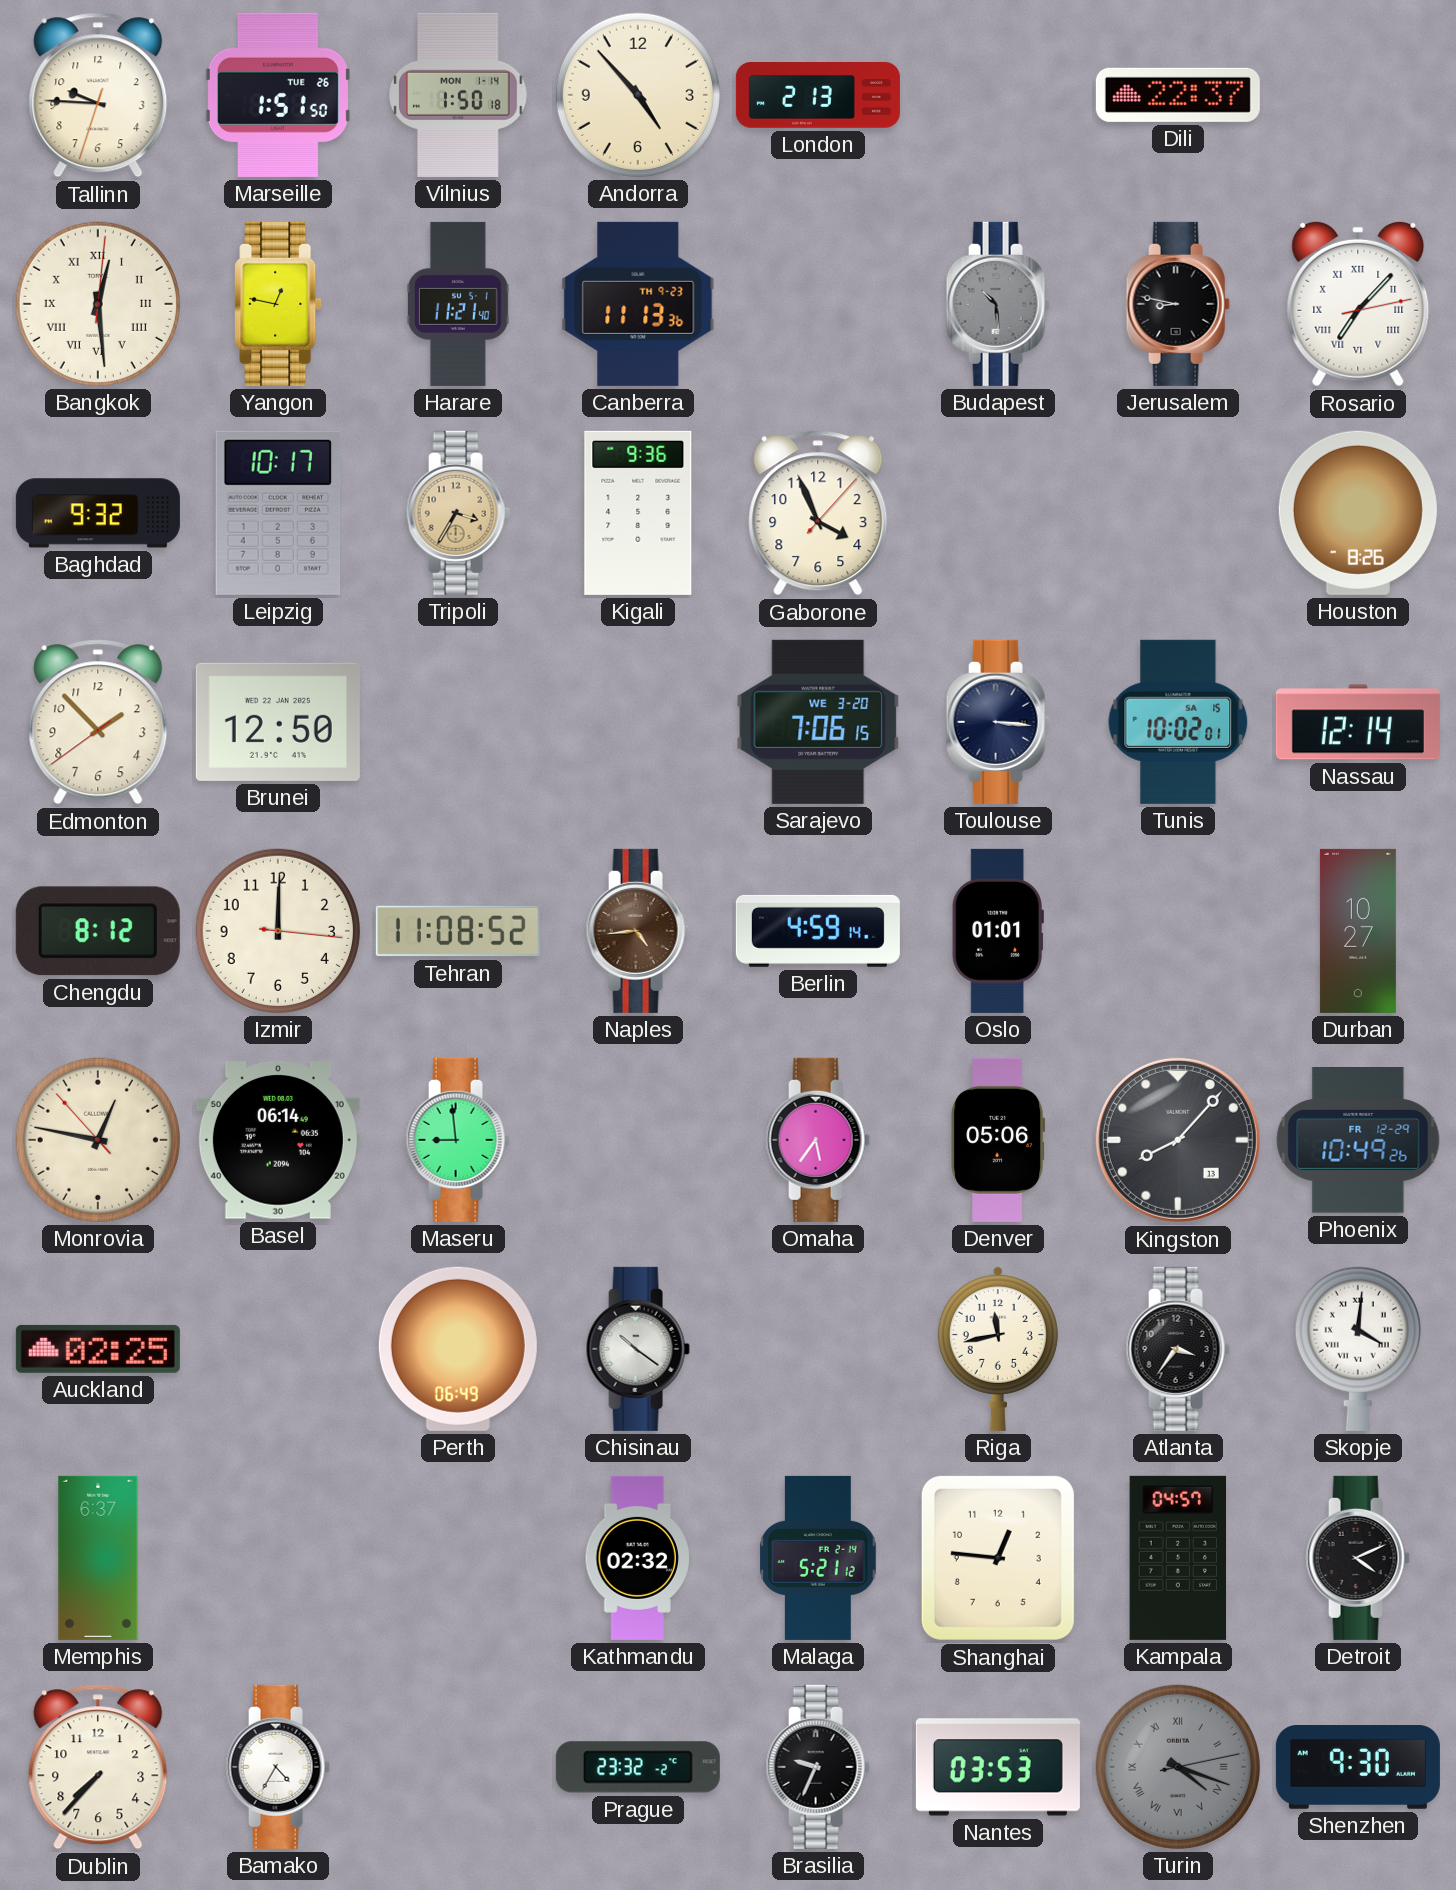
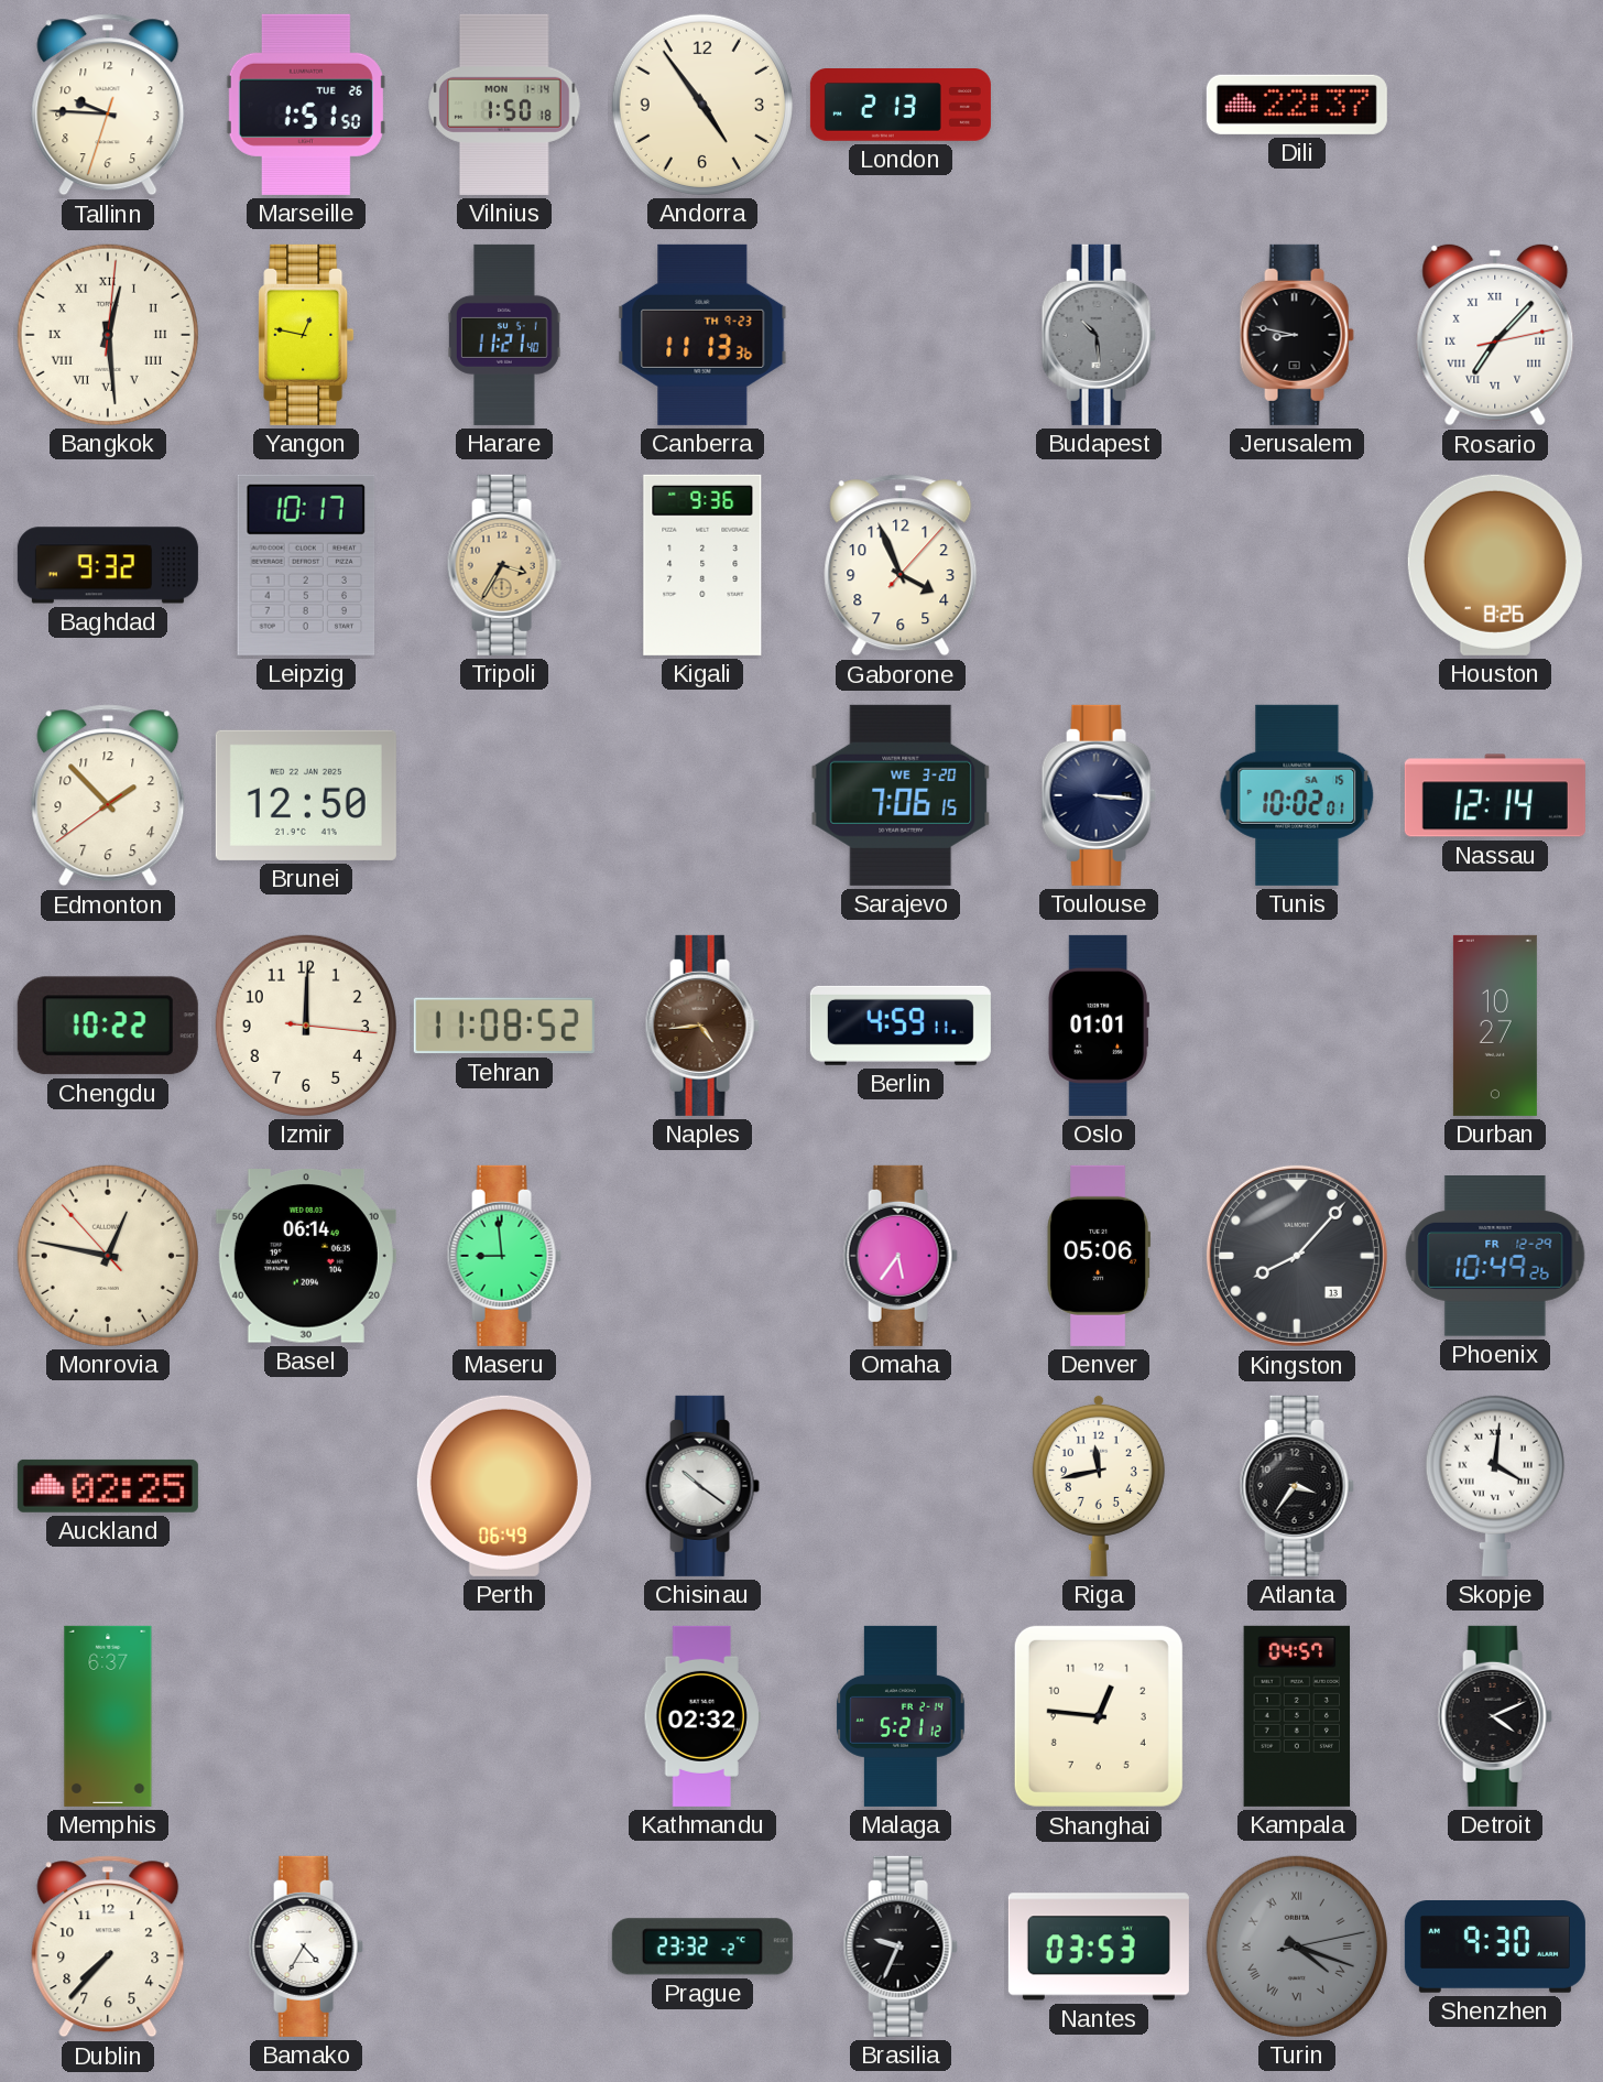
Andorra: 4:53 -> 4:54
Chengdu: 8:12 -> 10:22
Berlin: 4:59:14 -> 4:59:11
